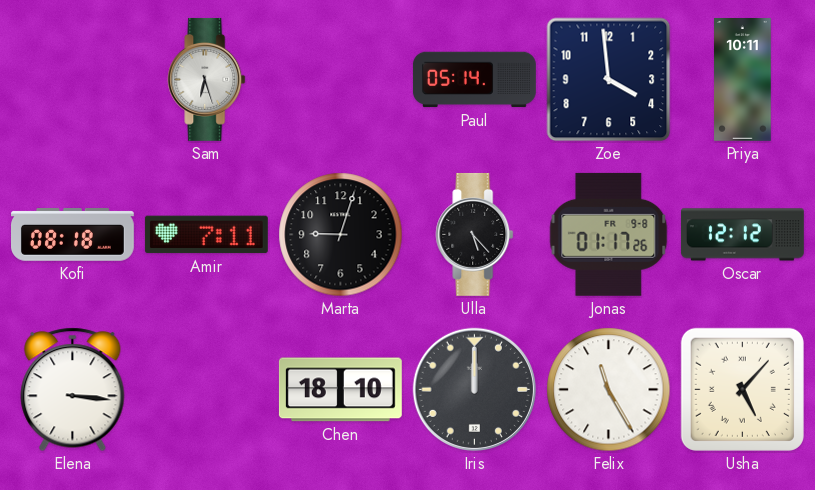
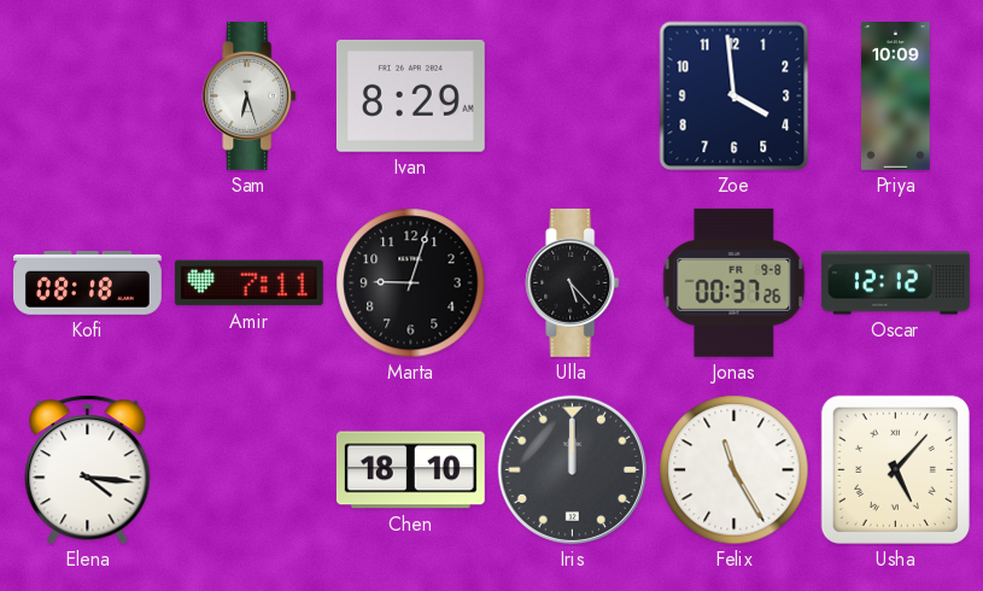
Ivan: none -> 8:29
Paul: 05:14 -> none
Priya: 10:11 -> 10:09
Jonas: 01:17 -> 00:37
Elena: 3:16 -> 4:16
